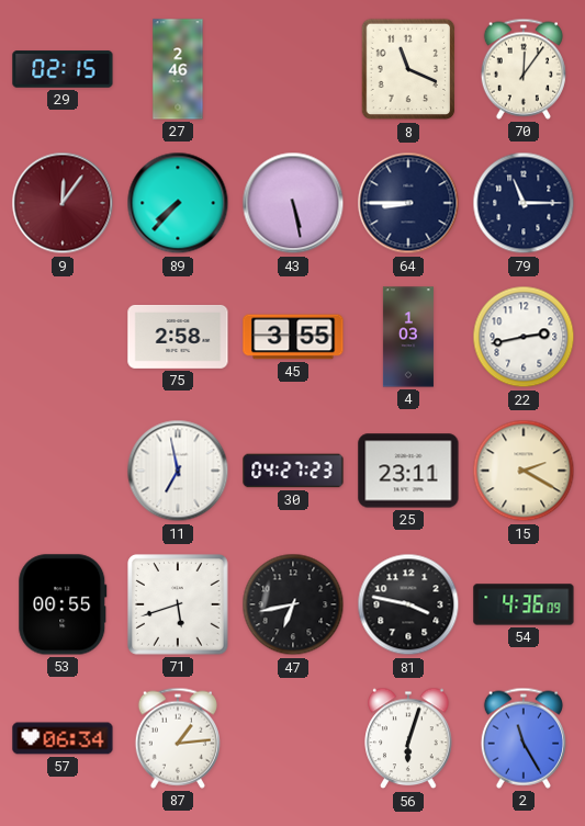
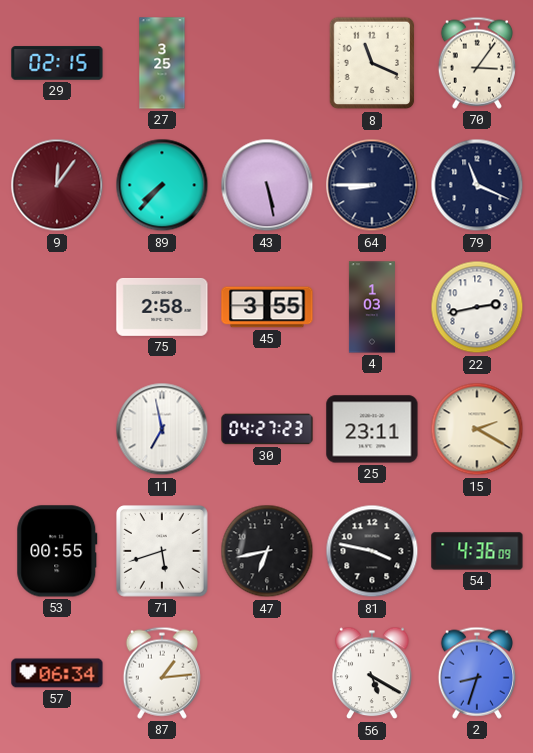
27: 2:46 -> 3:25
70: 12:06 -> 3:06
79: 11:15 -> 11:19
56: 6:03 -> 5:20
2: 11:25 -> 8:33
